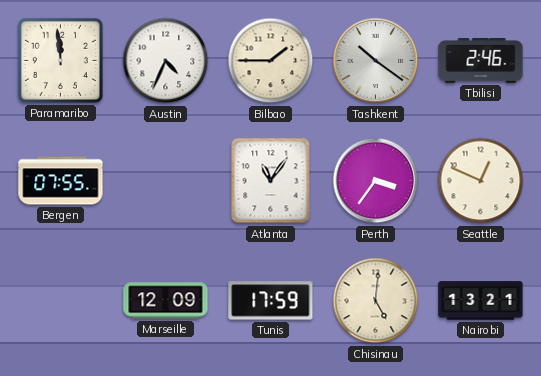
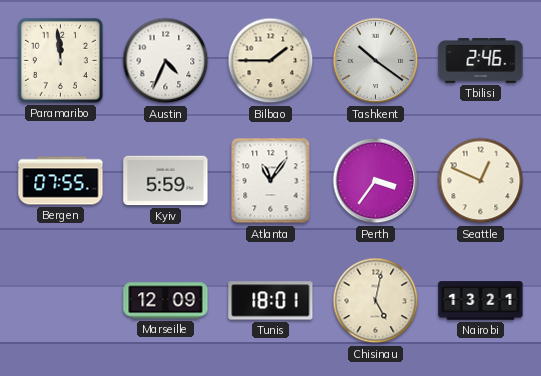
Kyiv: none -> 5:59
Tunis: 17:59 -> 18:01
Chisinau: 5:01 -> 5:02
